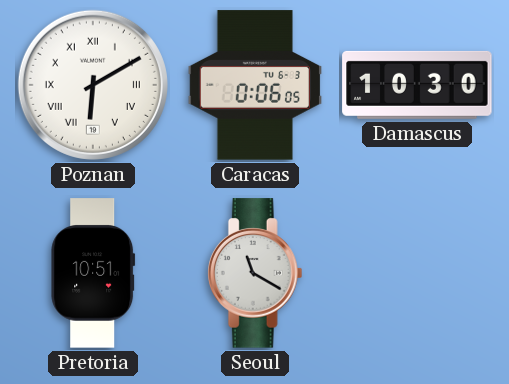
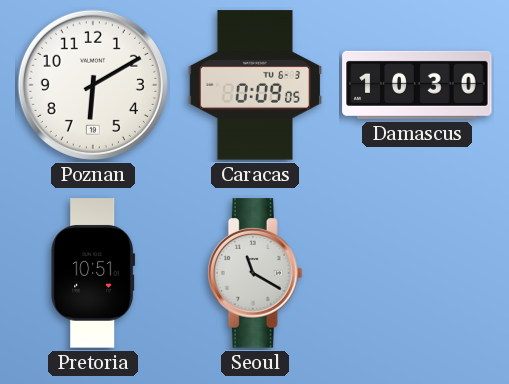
Poznan numerals: Roman -> Arabic
Caracas: 0:06 -> 0:09
